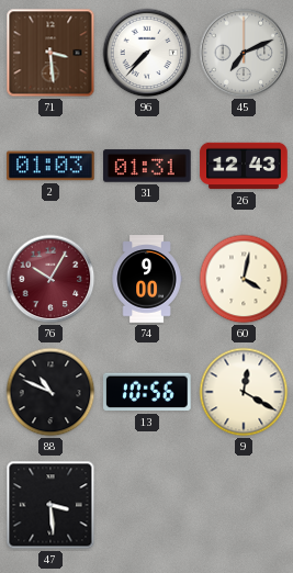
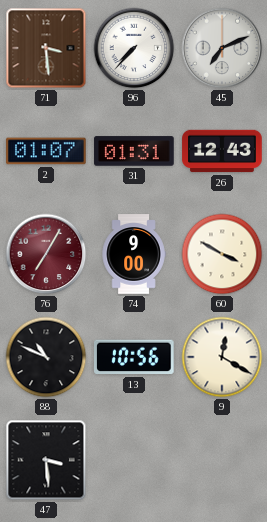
2: 01:03 -> 01:07
76: 10:05 -> 7:05
60: 4:02 -> 3:50
